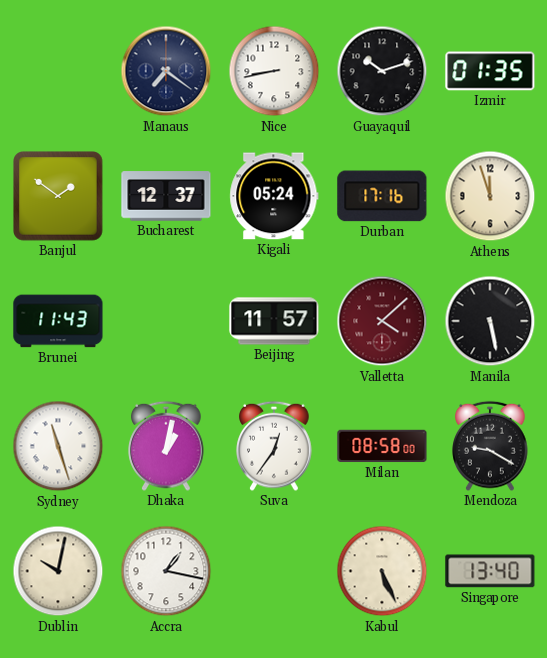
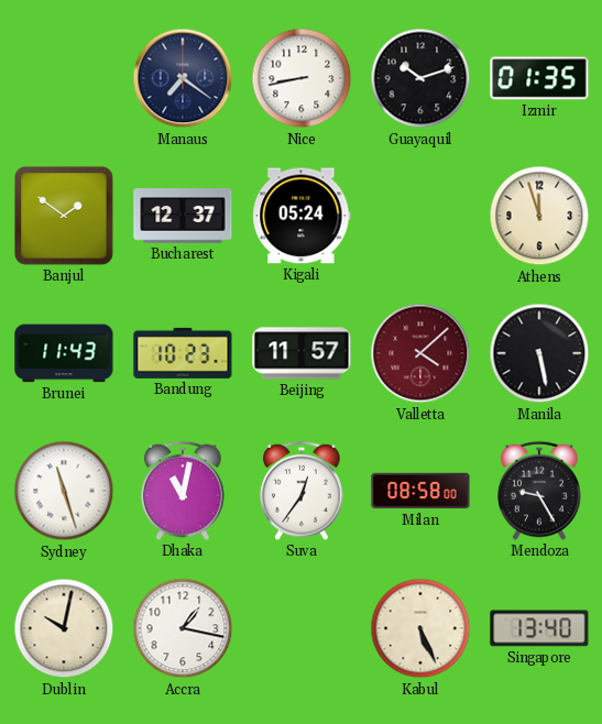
Durban: 17:16 -> none
Bandung: none -> 10:23
Dhaka: 1:02 -> 11:02
Mendoza: 9:20 -> 9:25
